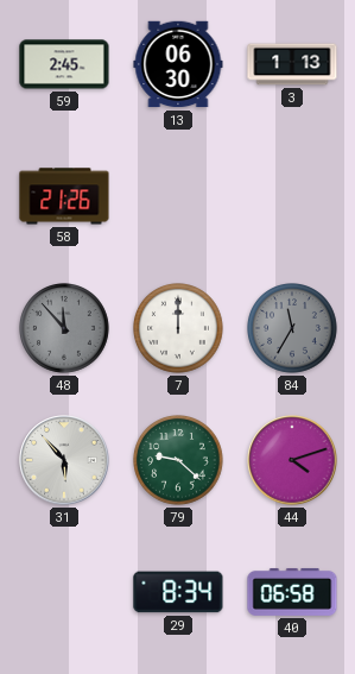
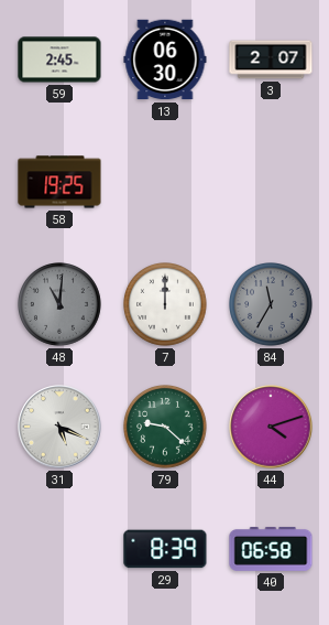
3: 1:13 -> 2:07
58: 21:26 -> 19:25
48: 11:53 -> 11:01
31: 5:53 -> 5:19
29: 8:34 -> 8:39
